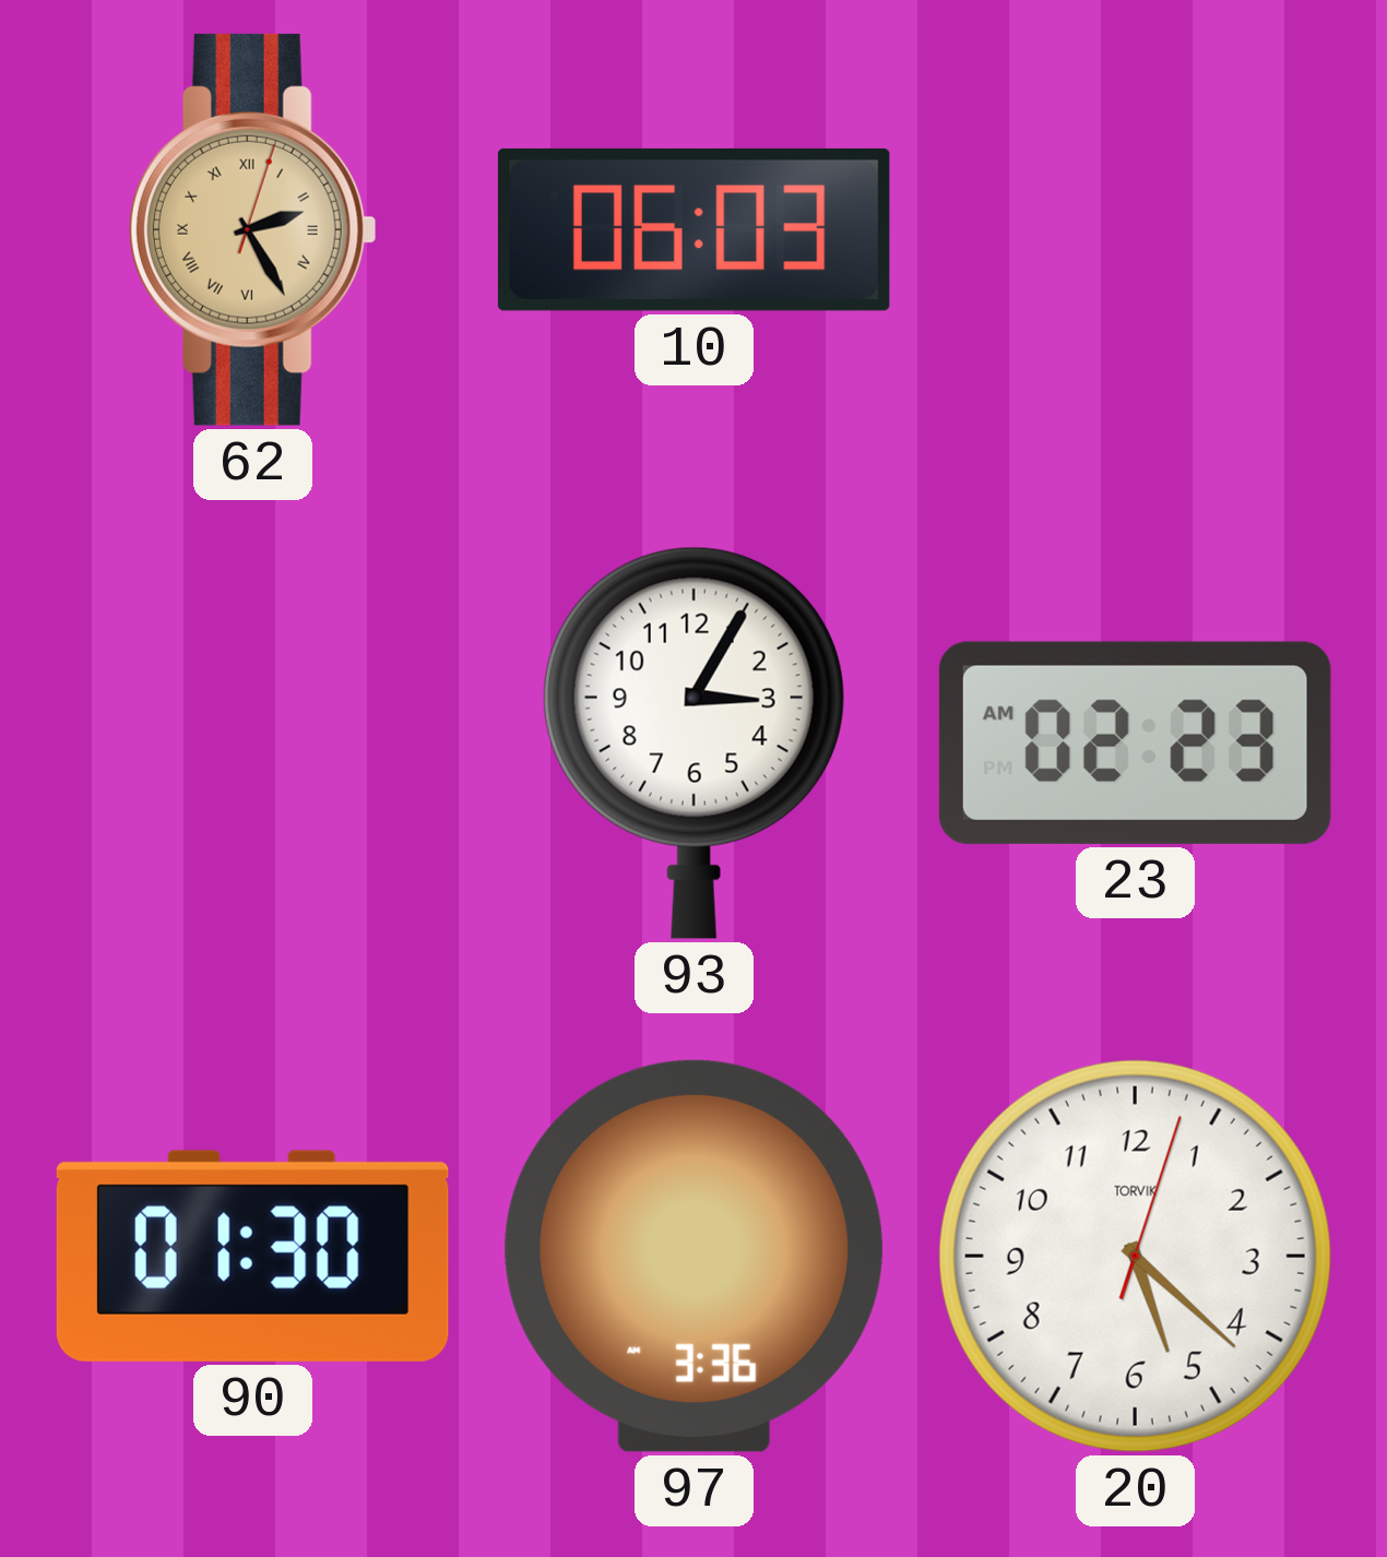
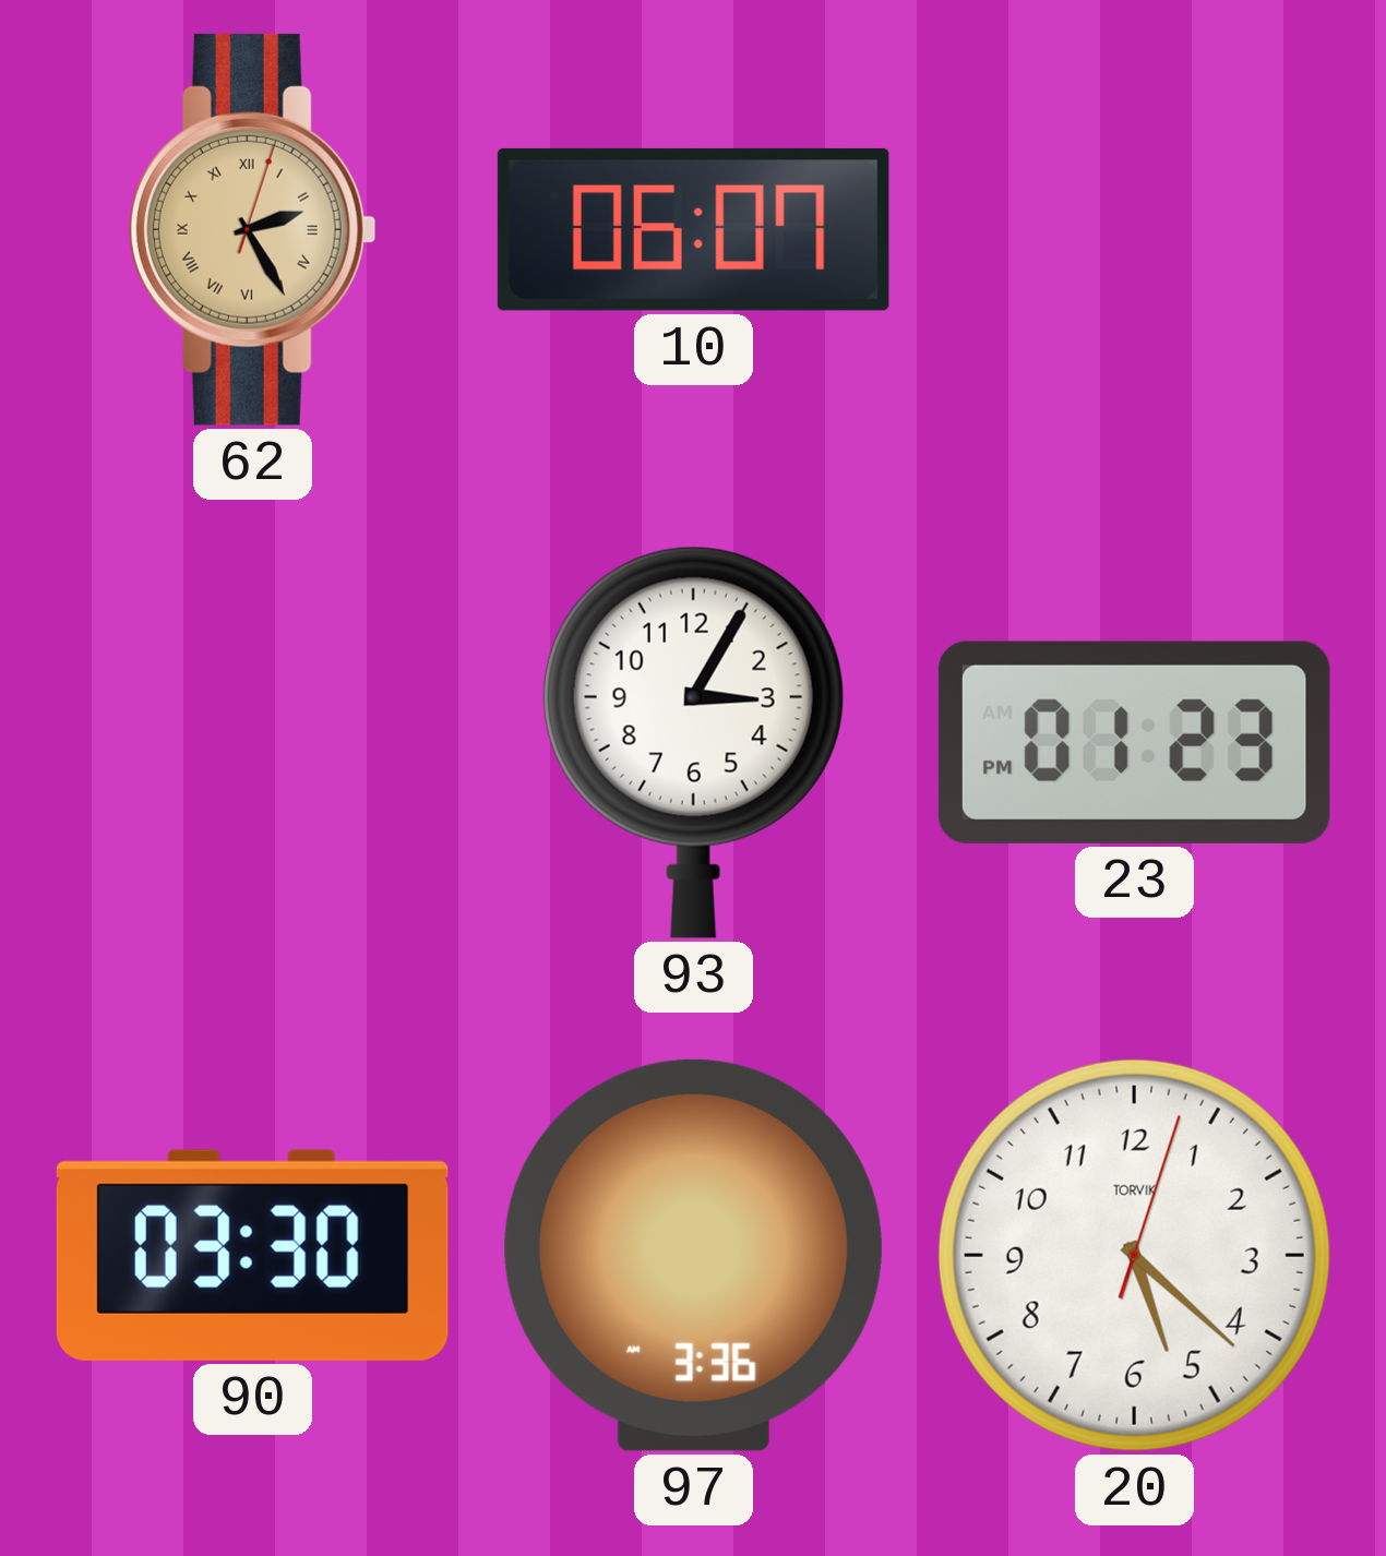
10: 06:03 -> 06:07
23: 02:23 -> 01:23
90: 01:30 -> 03:30
